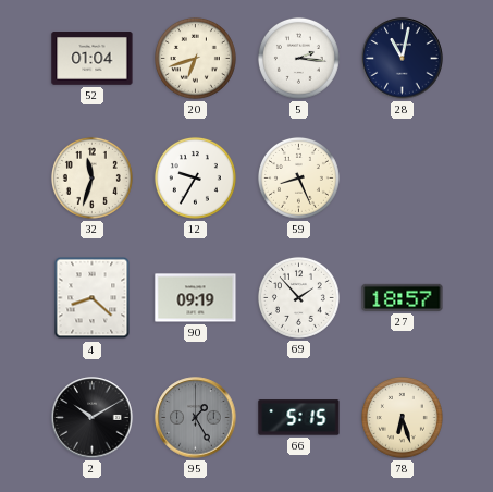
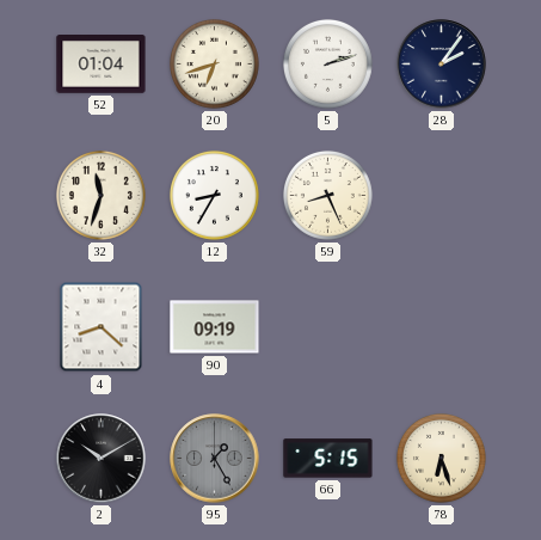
5: 2:16 -> 2:12
28: 11:02 -> 2:06
12: 9:35 -> 8:35
69: 1:53 -> none
27: 18:57 -> none
